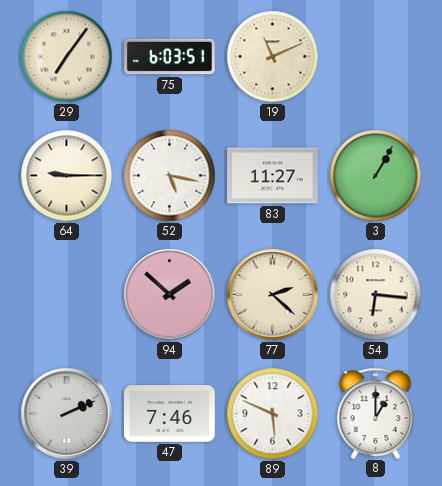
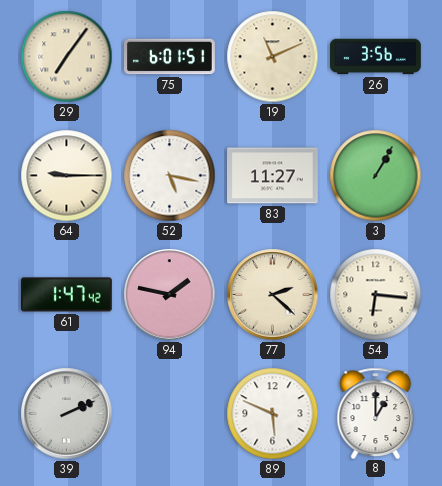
75: 6:03 -> 6:01
26: none -> 3:56
61: none -> 1:47
94: 1:52 -> 1:47
47: 7:46 -> none
